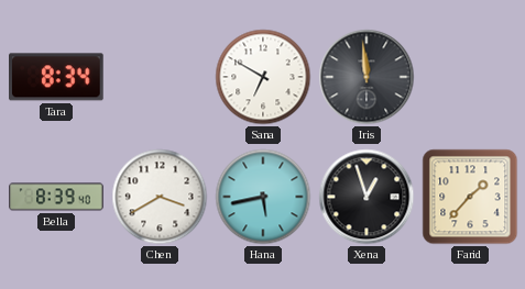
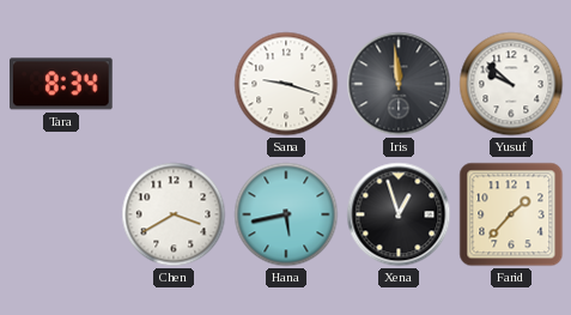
Sana: 6:50 -> 9:18
Yusuf: none -> 9:52
Bella: 8:39 -> none
